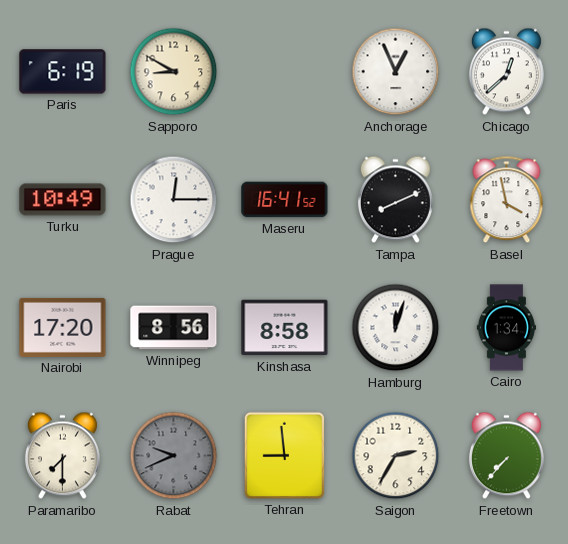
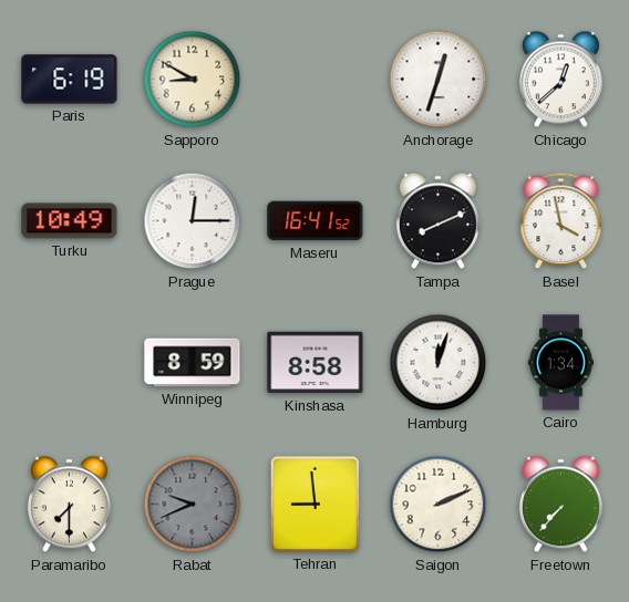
Anchorage: 12:56 -> 12:33
Nairobi: 17:20 -> none
Winnipeg: 8:56 -> 8:59
Saigon: 2:35 -> 2:11
